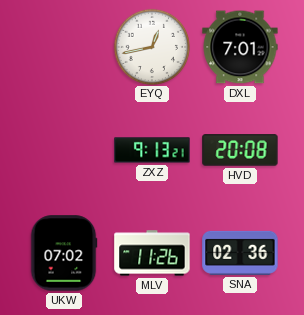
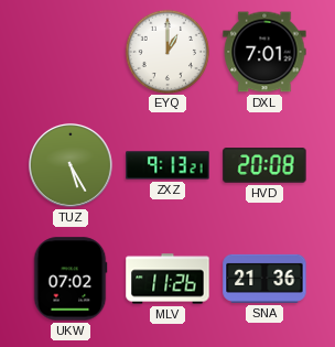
EYQ: 12:43 -> 1:00
TUZ: none -> 5:25
SNA: 02:36 -> 21:36
